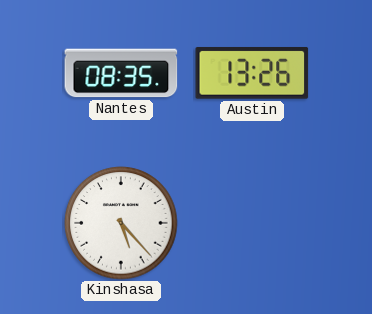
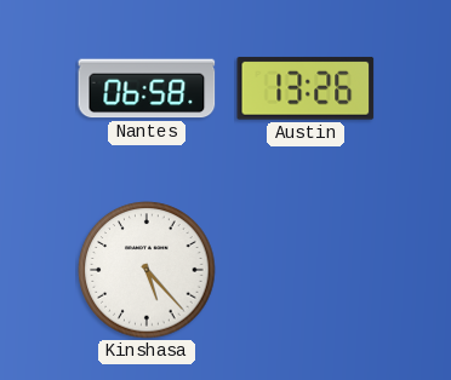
Nantes: 08:35 -> 06:58
